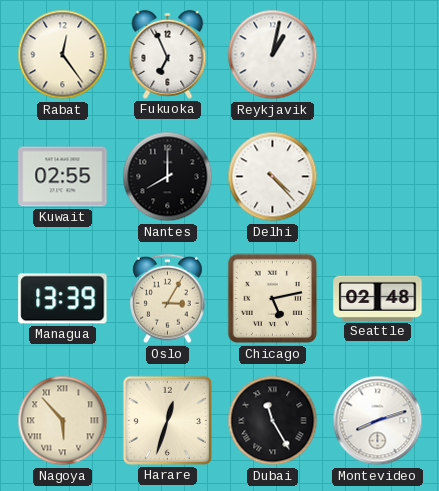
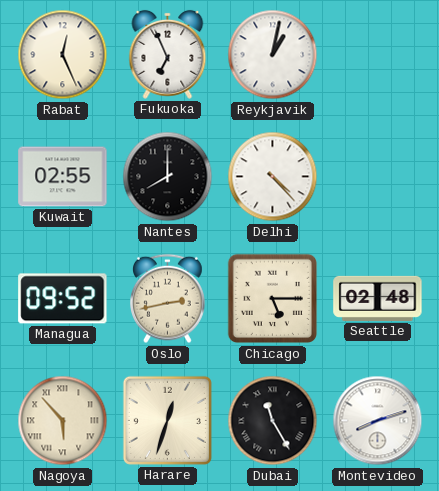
Rabat: 12:24 -> 12:26
Managua: 13:39 -> 09:52
Oslo: 3:05 -> 2:43
Chicago: 5:13 -> 5:15
